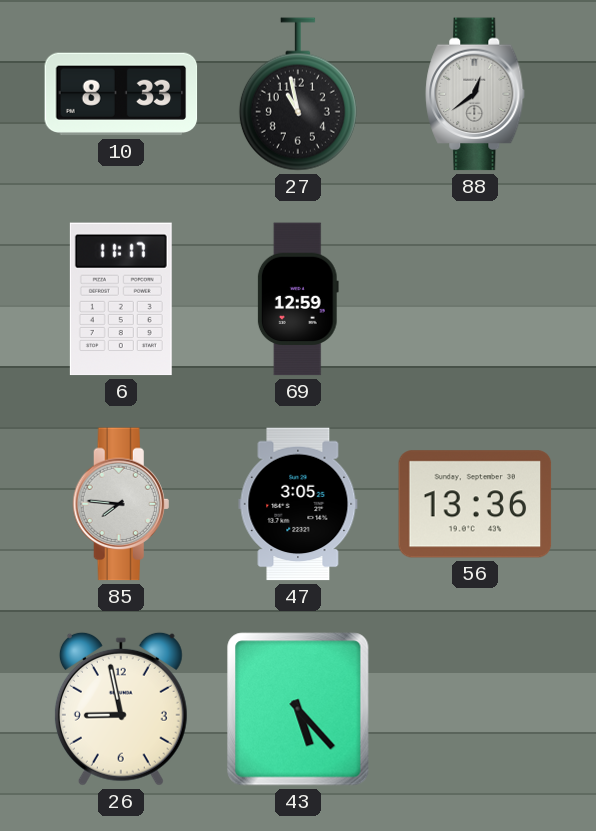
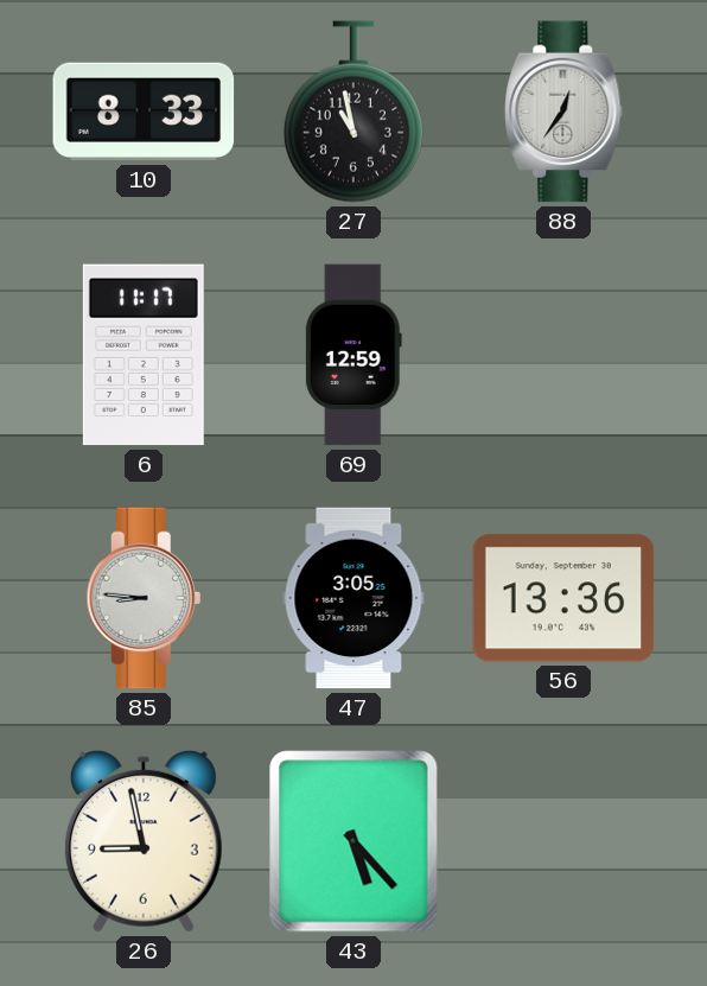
88: 12:39 -> 12:36
85: 7:46 -> 8:46
